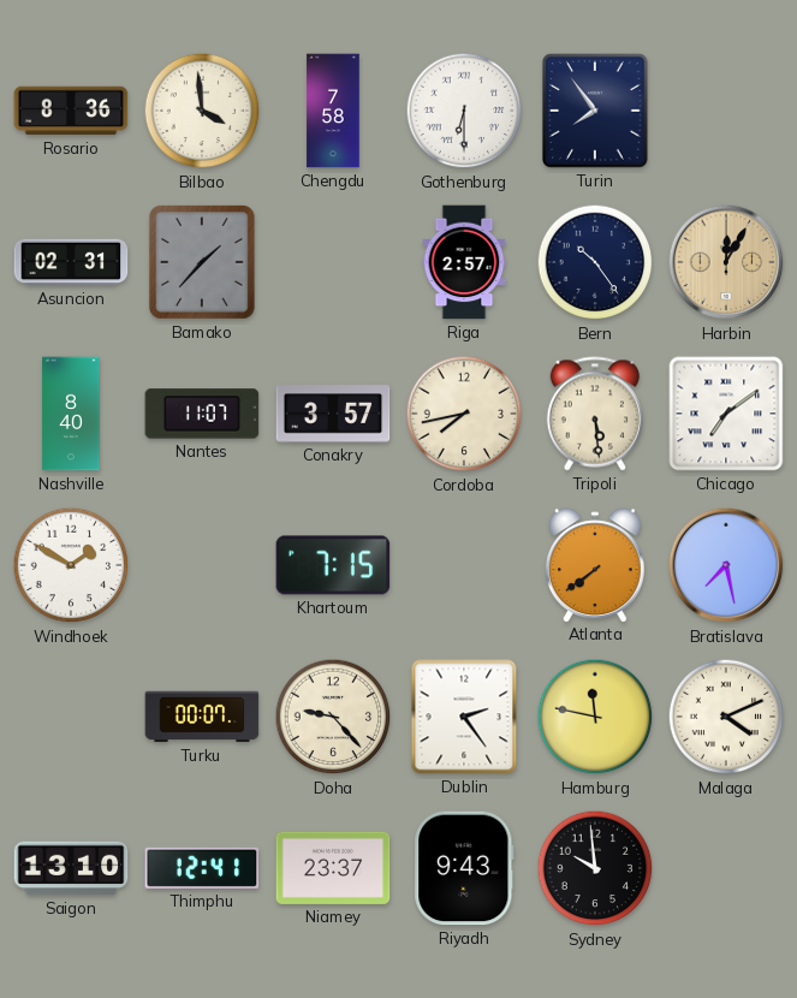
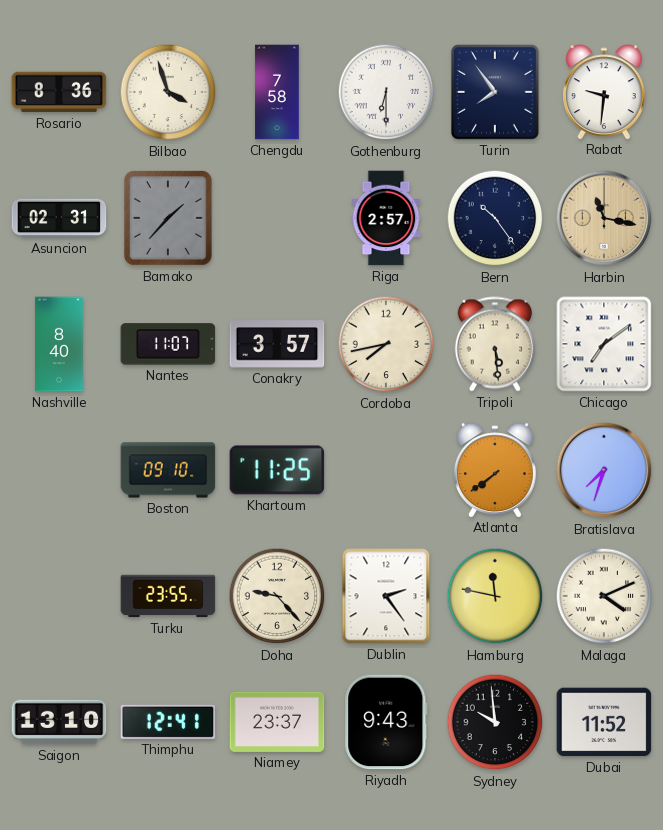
Bilbao: 3:59 -> 3:57
Rabat: none -> 9:31
Harbin: 12:05 -> 11:17
Windhoek: 1:50 -> none
Boston: none -> 09:10
Khartoum: 7:15 -> 11:25
Bratislava: 7:28 -> 7:33
Turku: 00:07 -> 23:55
Dubai: none -> 11:52
